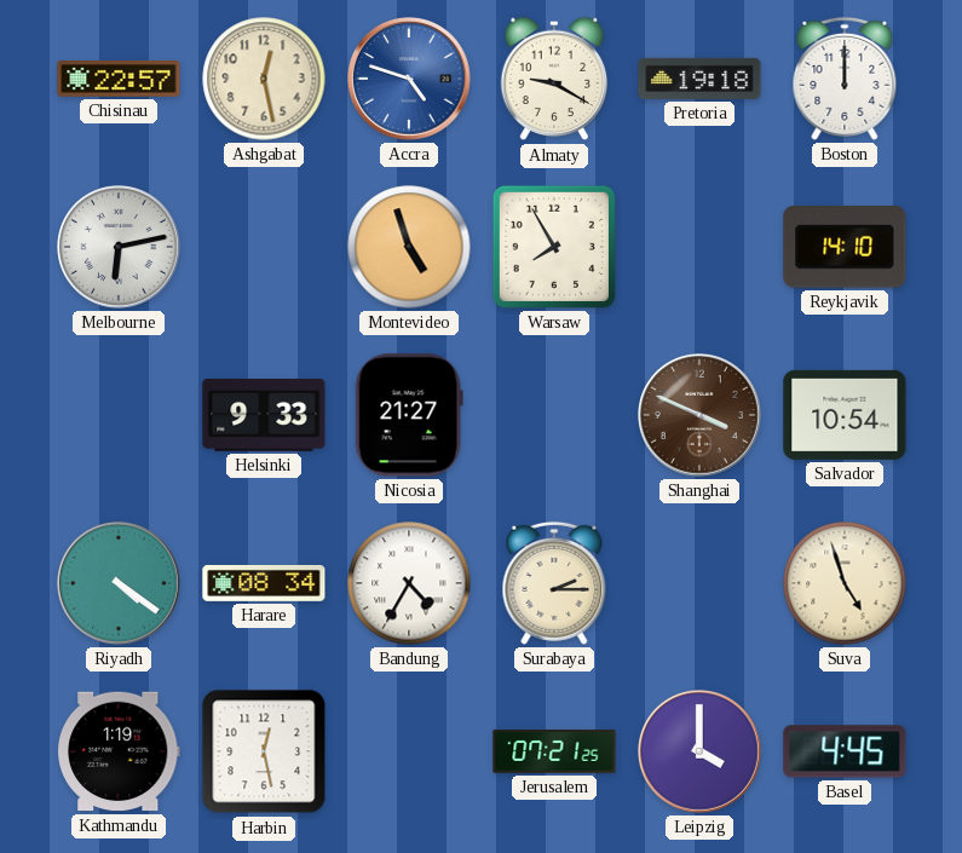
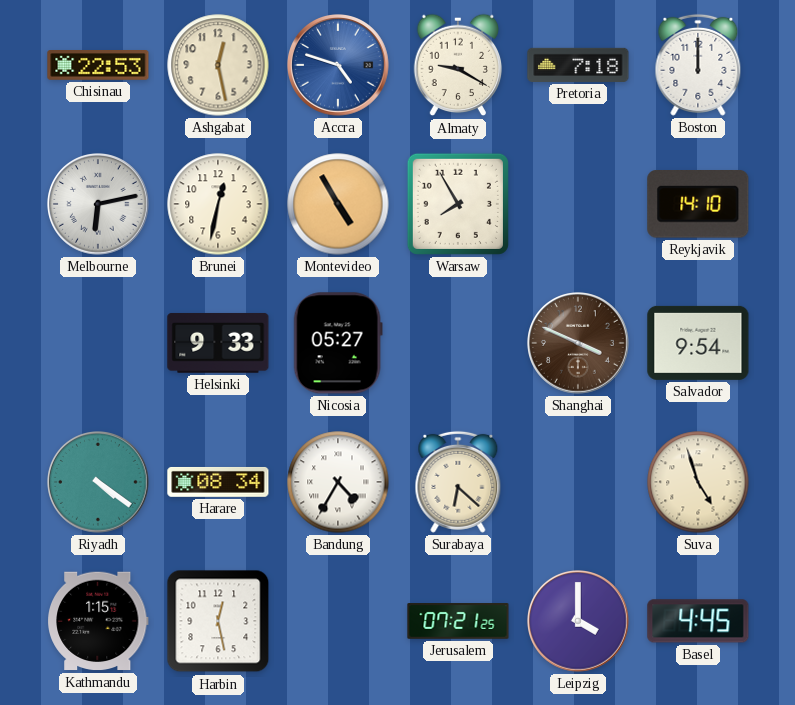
Chisinau: 22:57 -> 22:53
Pretoria: 19:18 -> 7:18
Brunei: none -> 12:32
Montevideo: 4:57 -> 4:55
Nicosia: 21:27 -> 05:27
Salvador: 10:54 -> 9:54
Surabaya: 2:15 -> 6:22
Kathmandu: 1:19 -> 1:15
